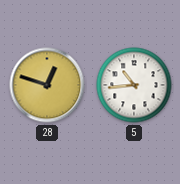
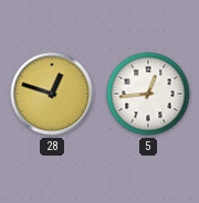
5: 10:44 -> 12:44
